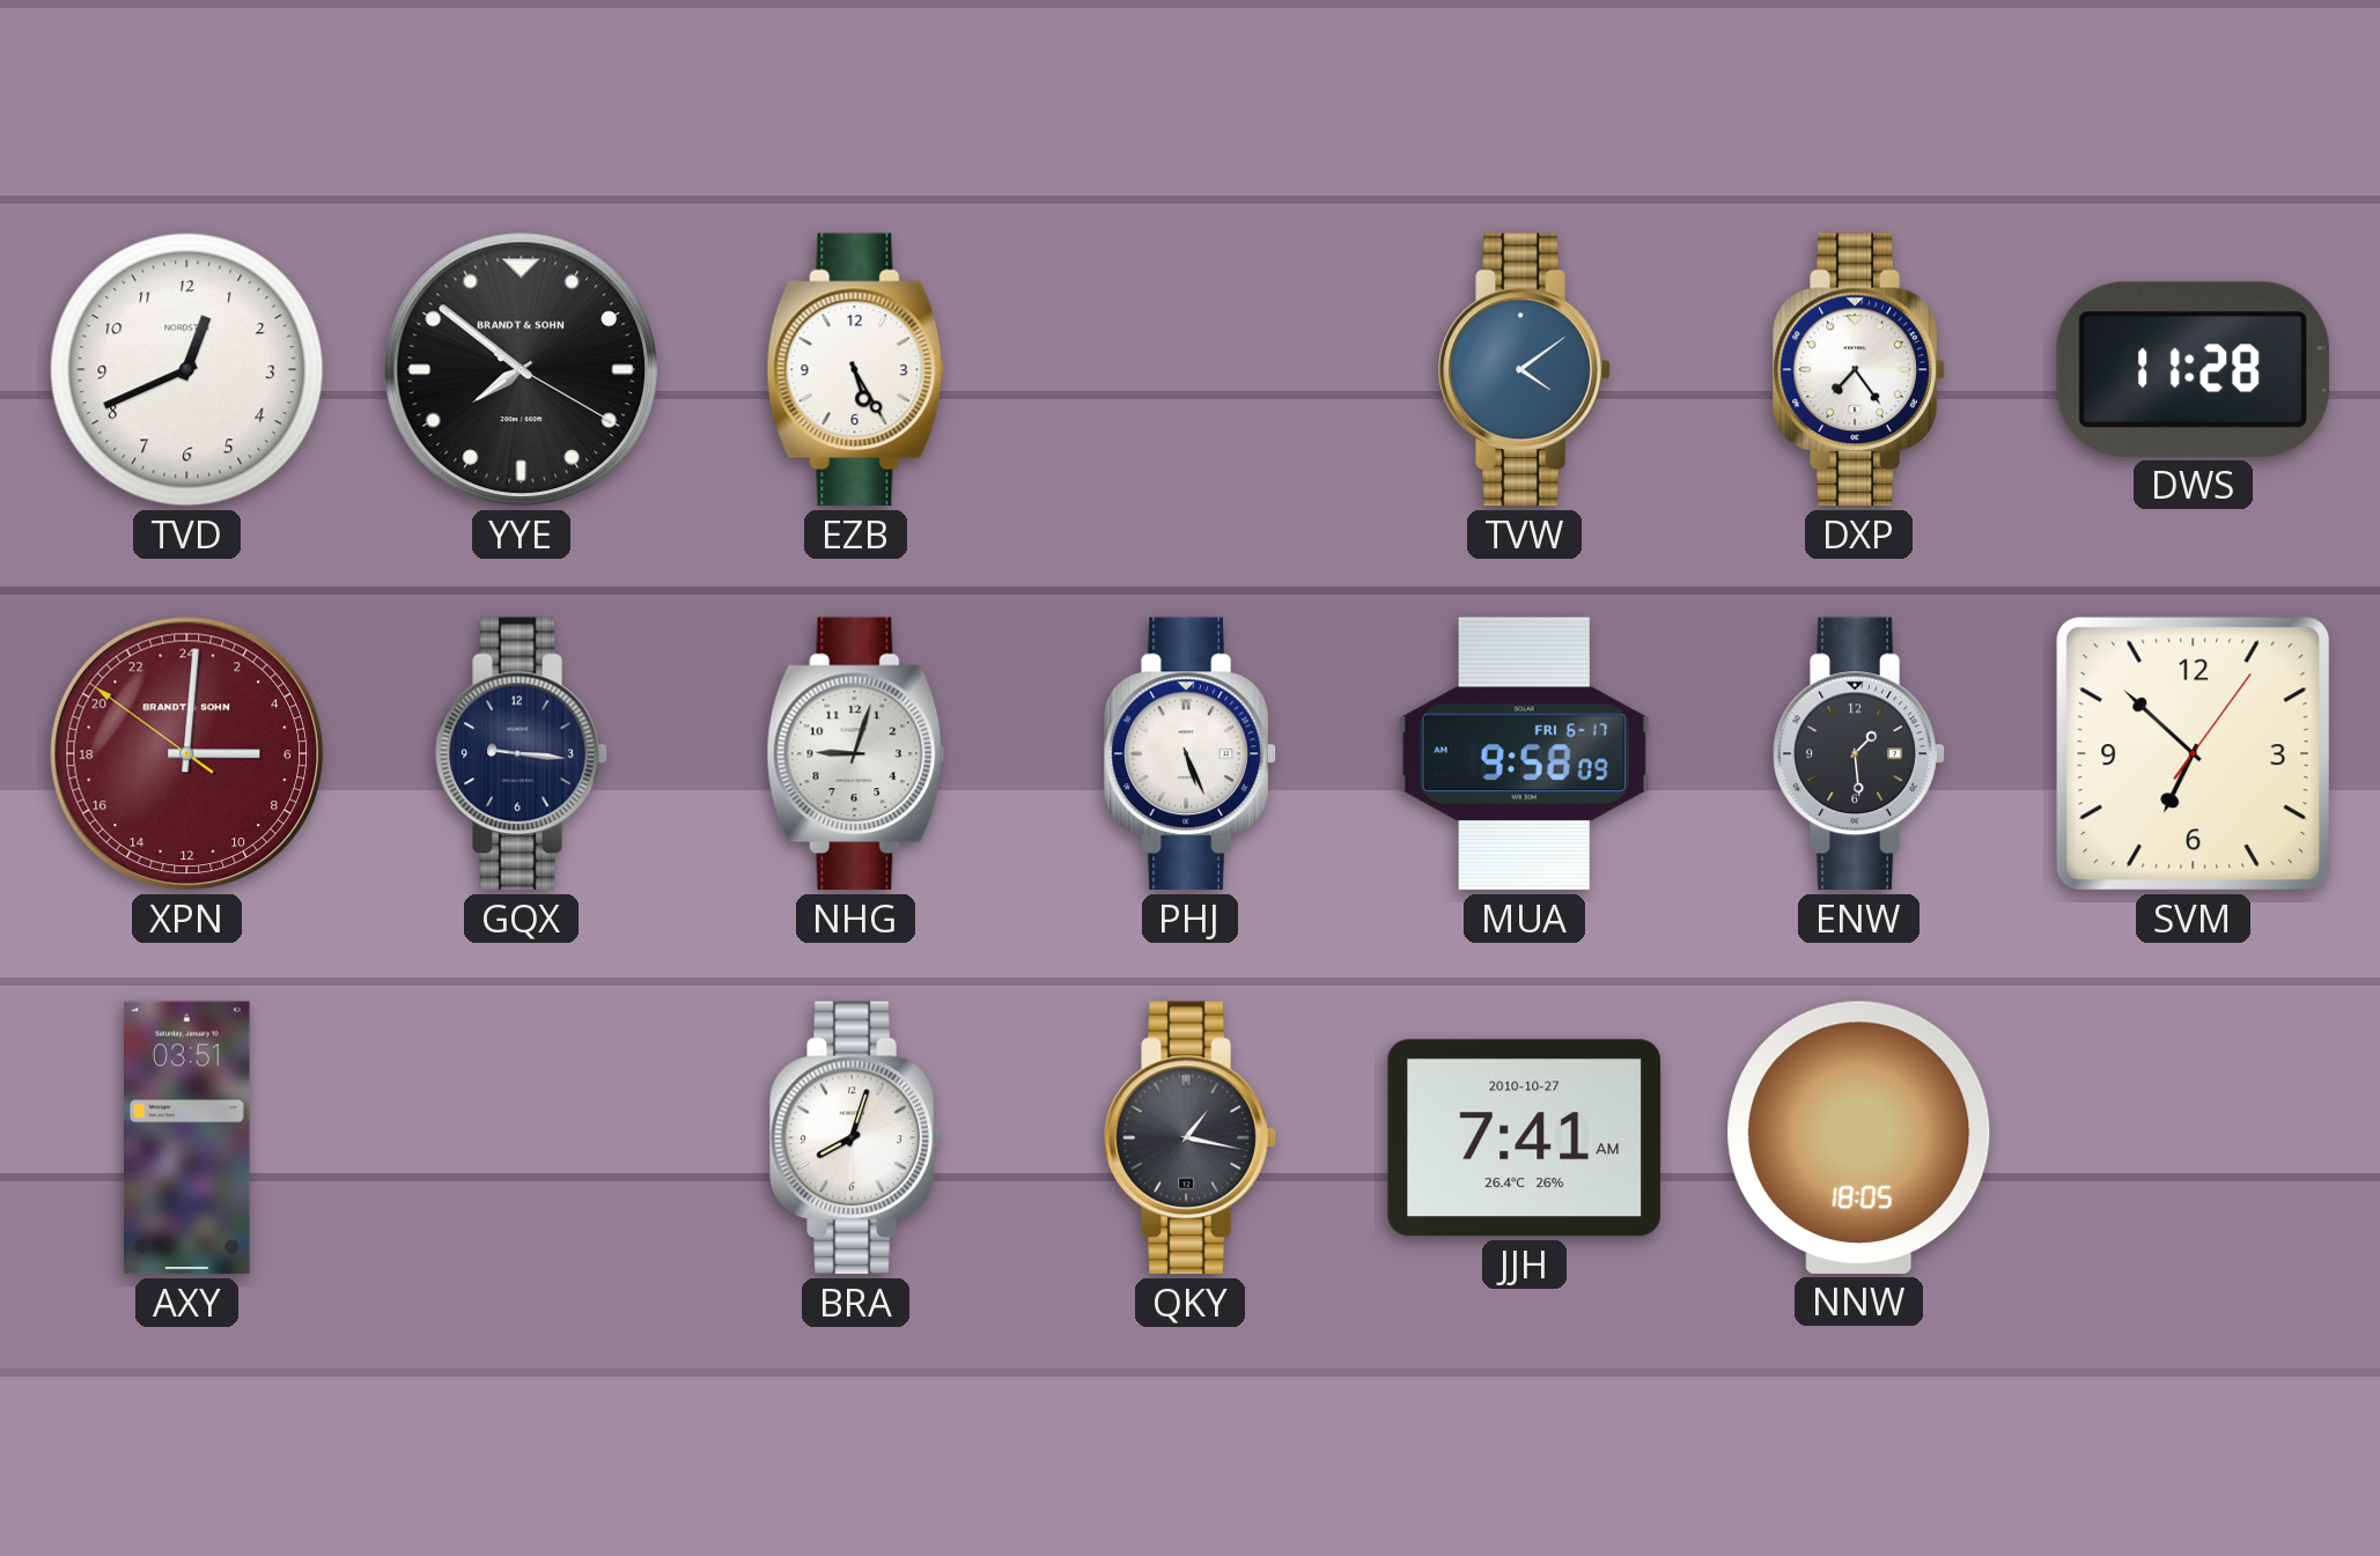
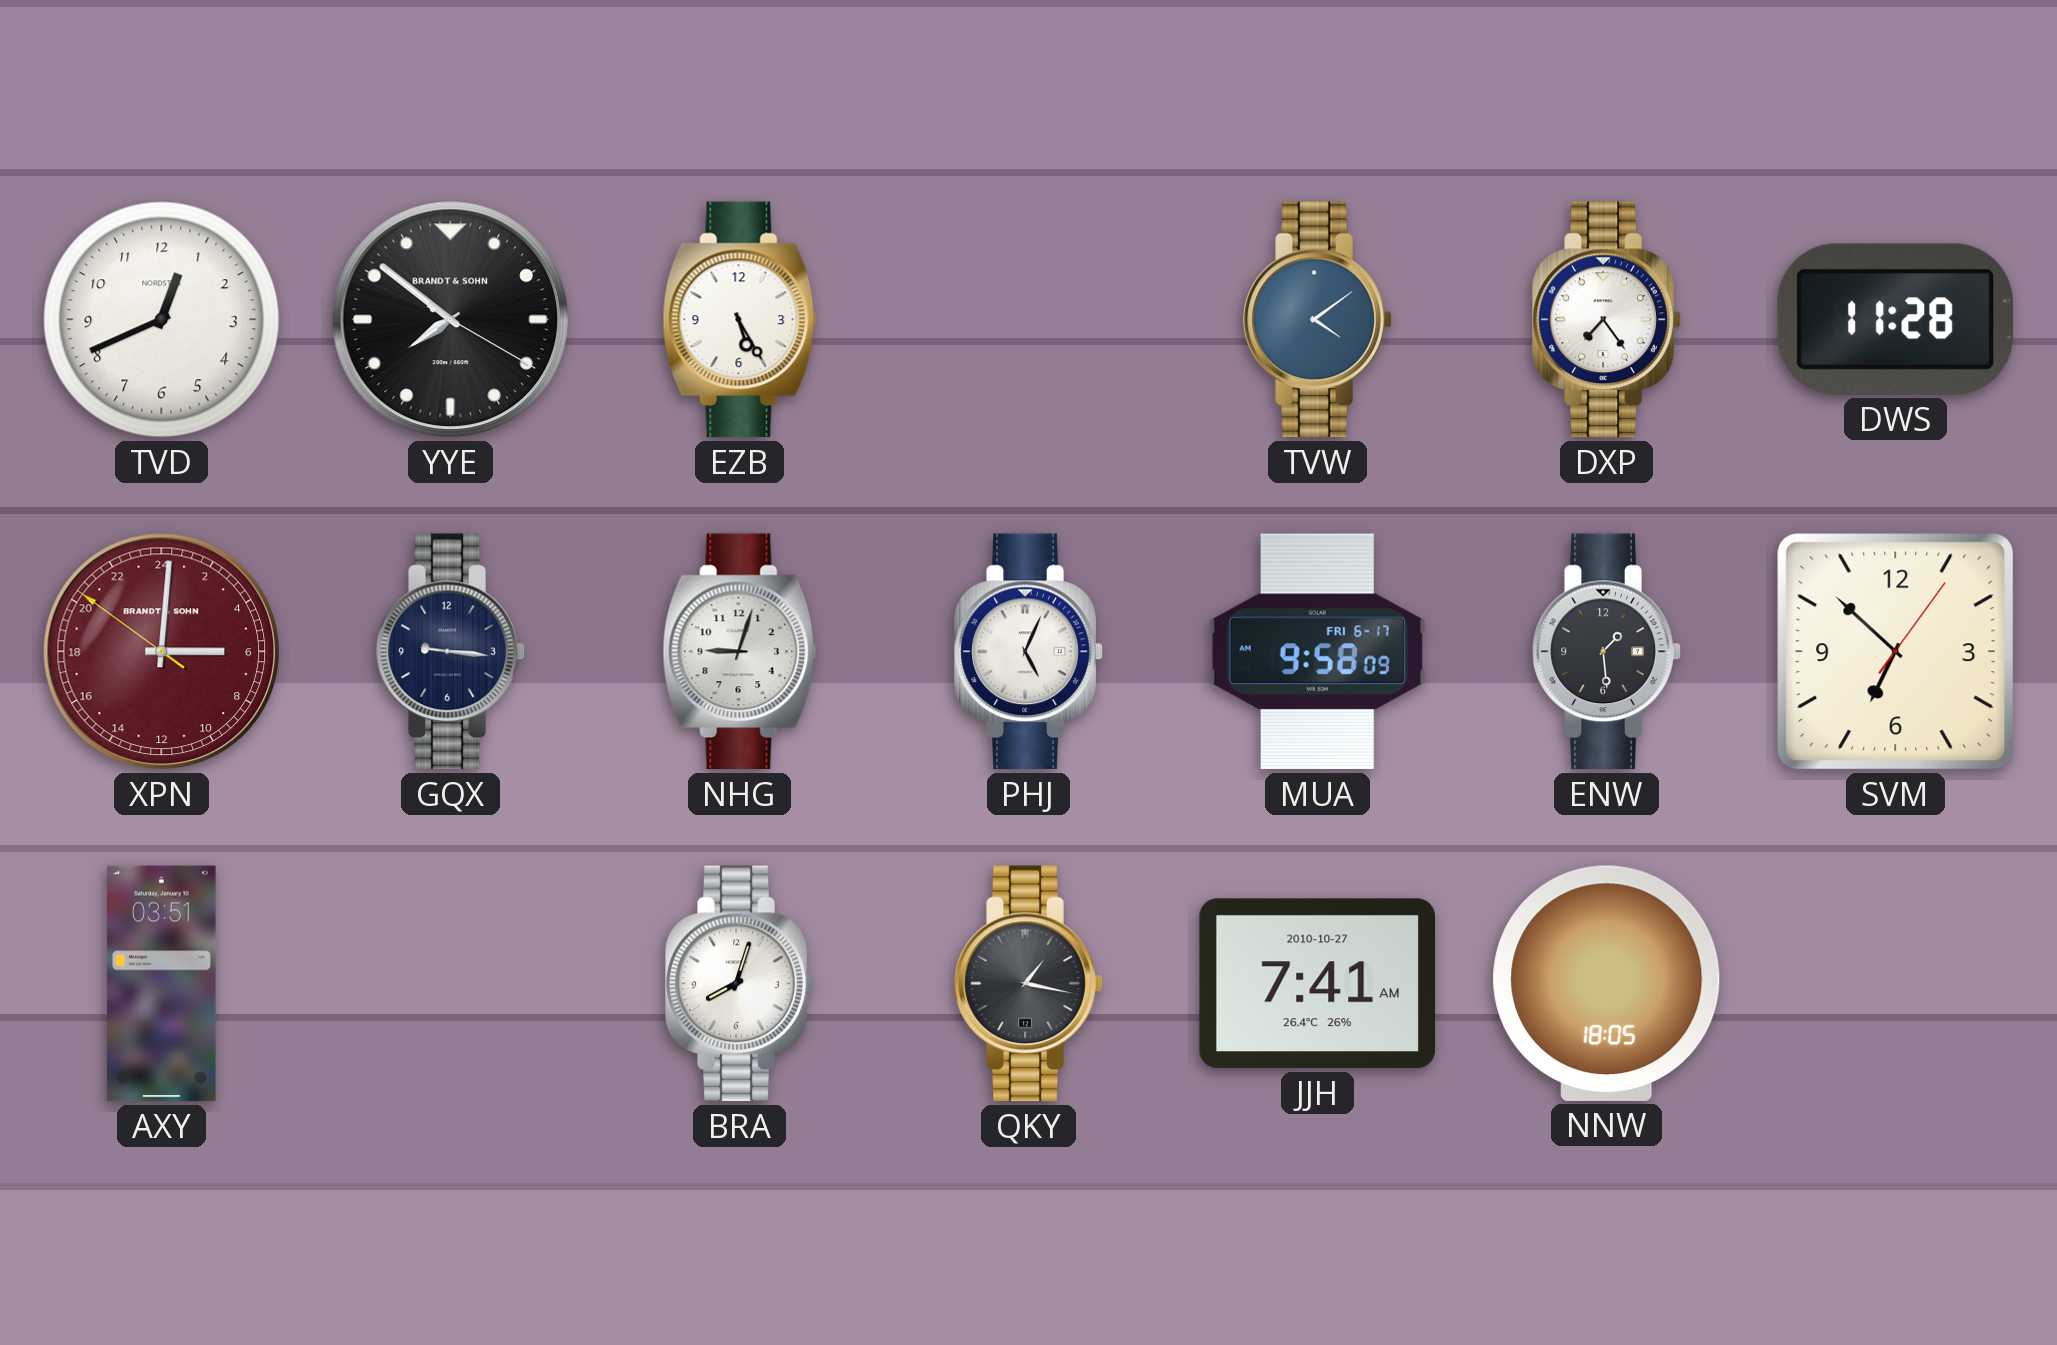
PHJ: 5:26 -> 5:04
